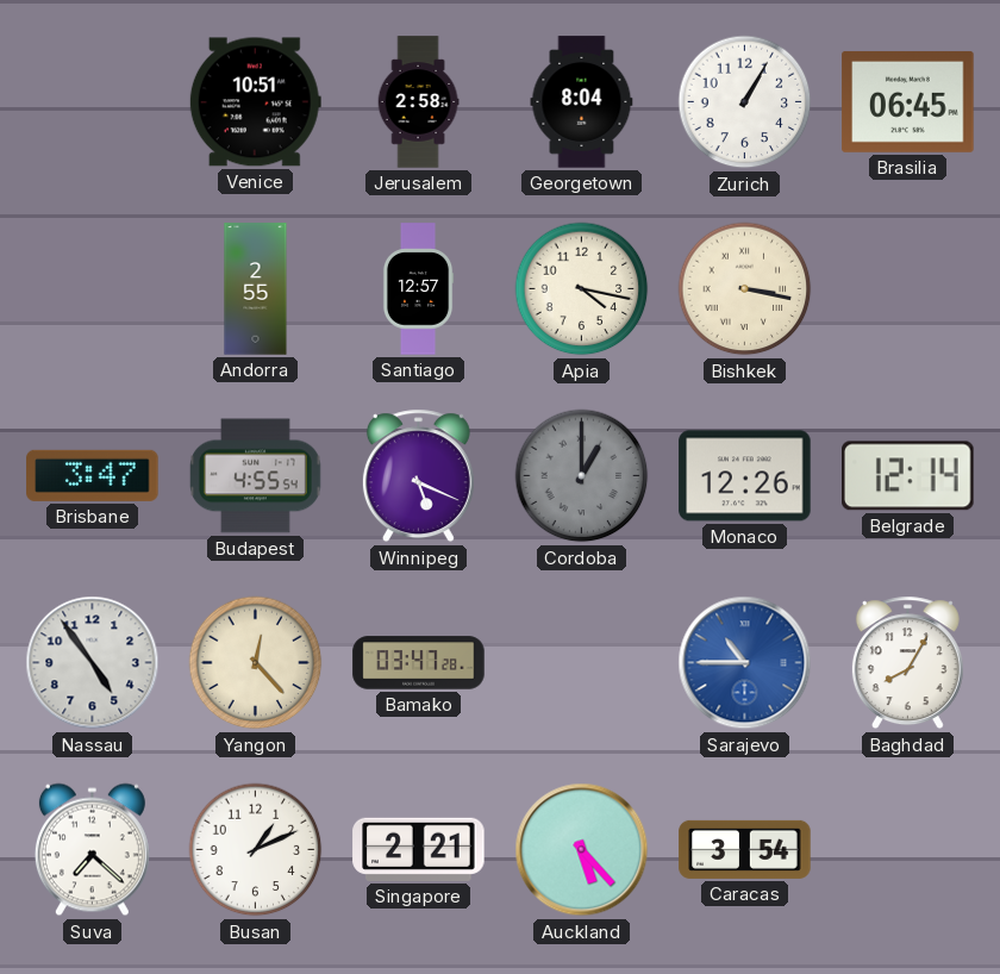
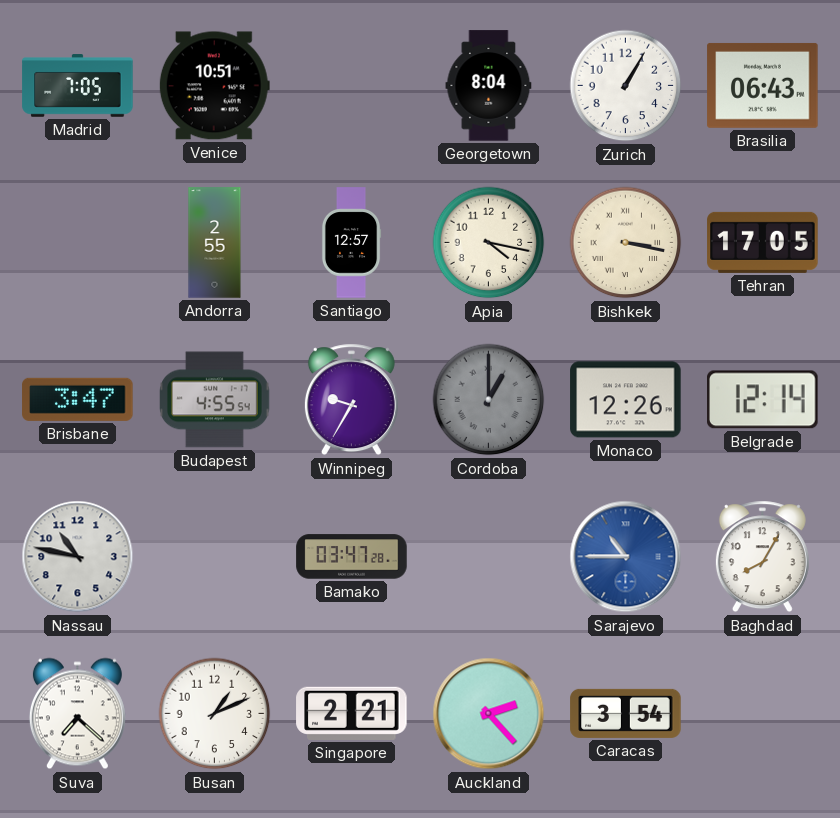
Madrid: none -> 7:05
Jerusalem: 2:58 -> none
Brasilia: 06:45 -> 06:43
Tehran: none -> 17:05
Winnipeg: 5:19 -> 9:35
Nassau: 4:54 -> 10:47
Yangon: 12:23 -> none
Auckland: 5:23 -> 2:23
